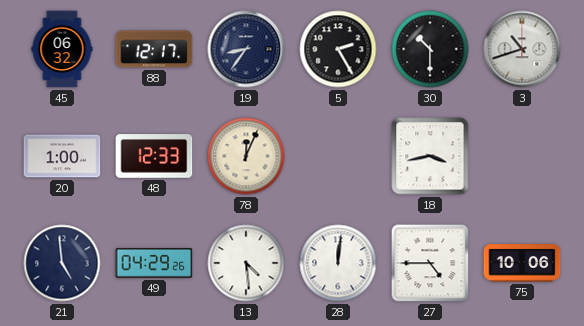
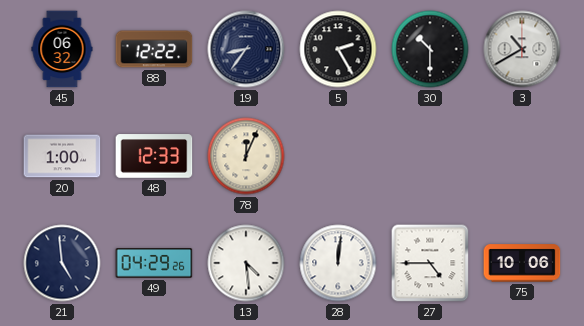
88: 12:17 -> 12:22
3: 10:42 -> 10:40
18: 3:43 -> none
